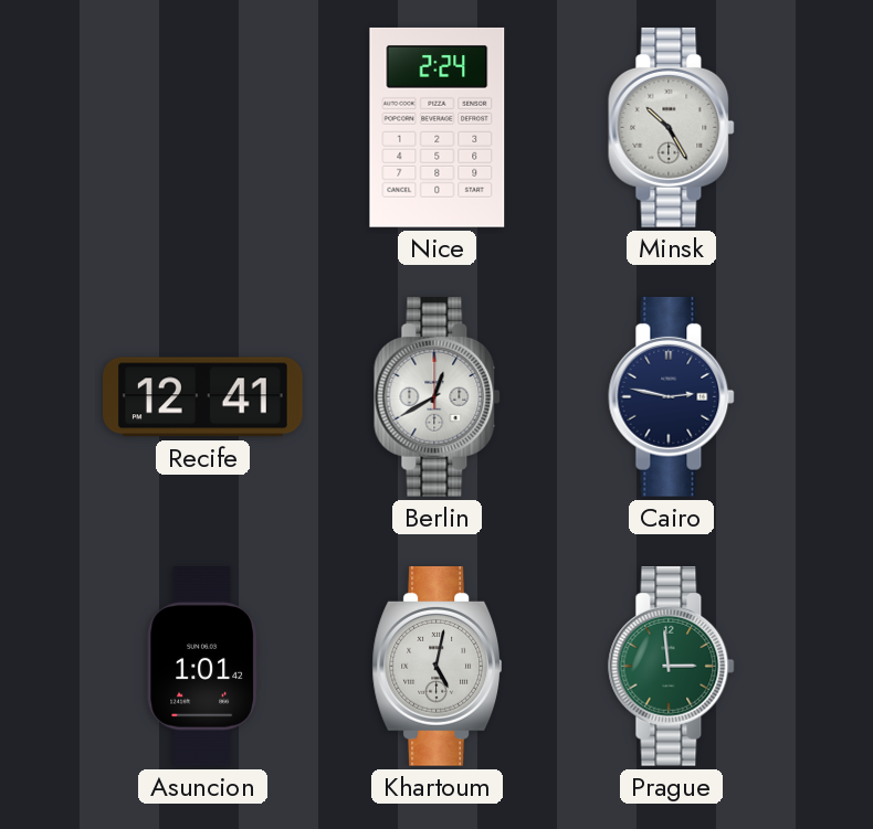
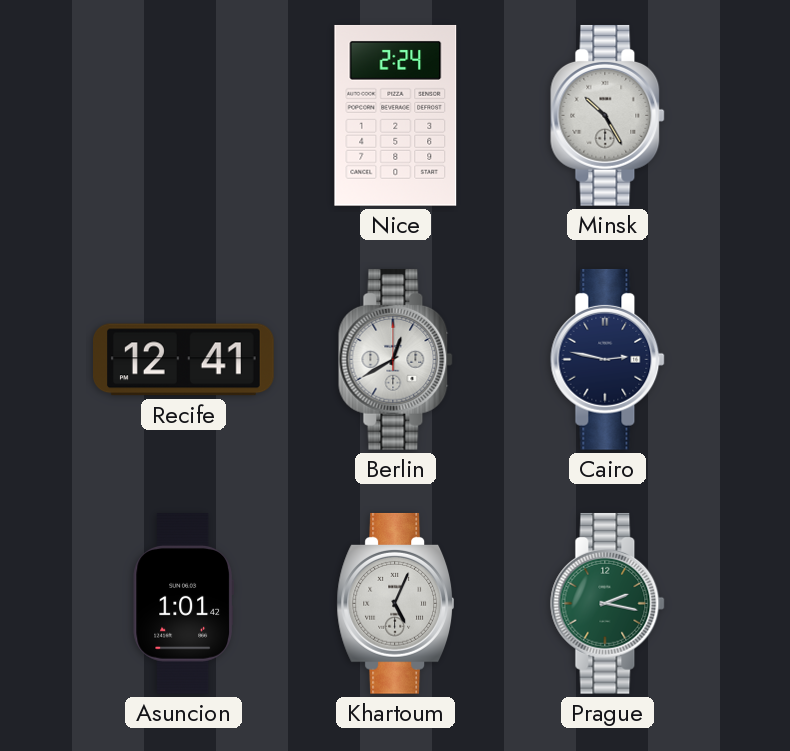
Khartoum: 5:02 -> 5:04
Prague: 2:59 -> 2:17
